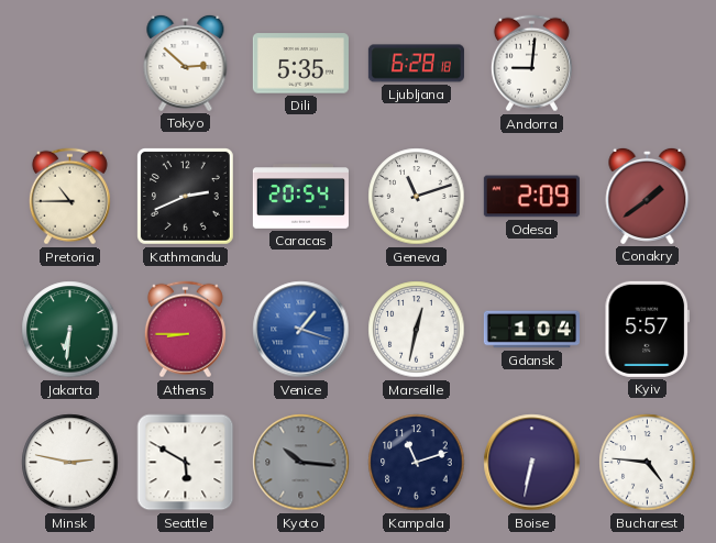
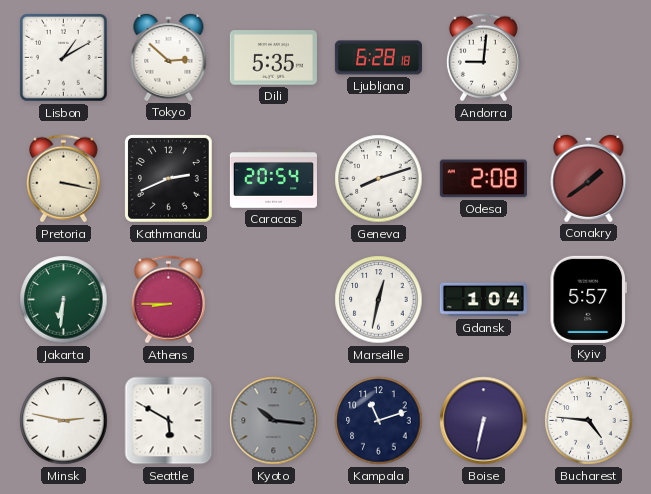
Lisbon: none -> 1:10
Pretoria: 10:45 -> 3:17
Geneva: 11:12 -> 8:12
Odesa: 2:09 -> 2:08
Venice: 1:18 -> none
